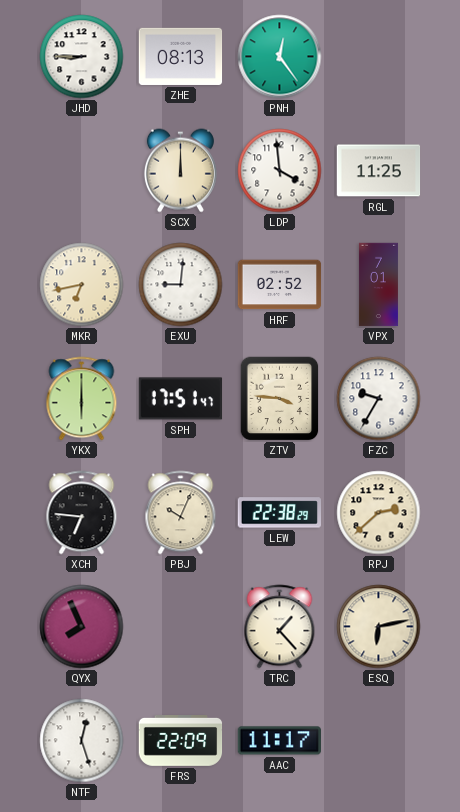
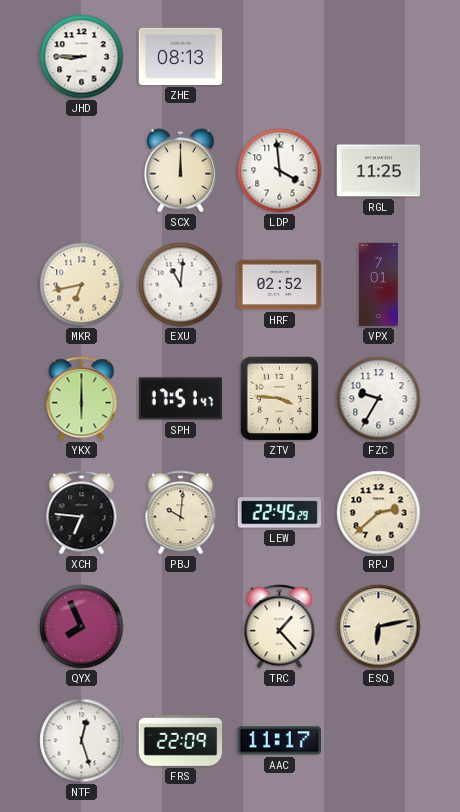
PNH: 12:24 -> none
EXU: 9:01 -> 11:01
PBJ: 10:04 -> 10:01
LEW: 22:38 -> 22:45
